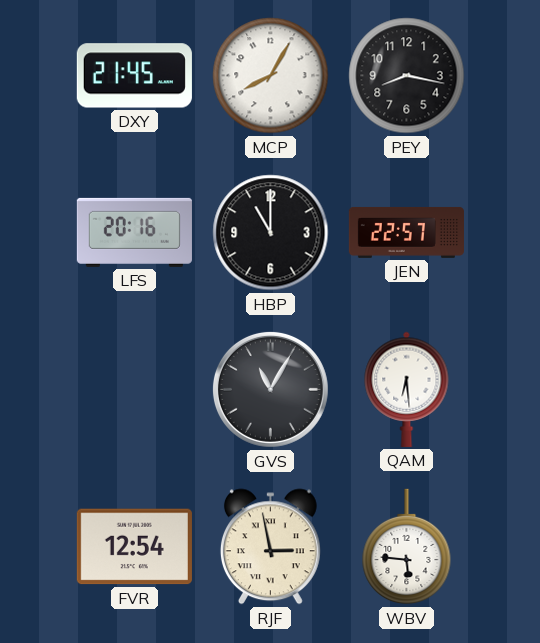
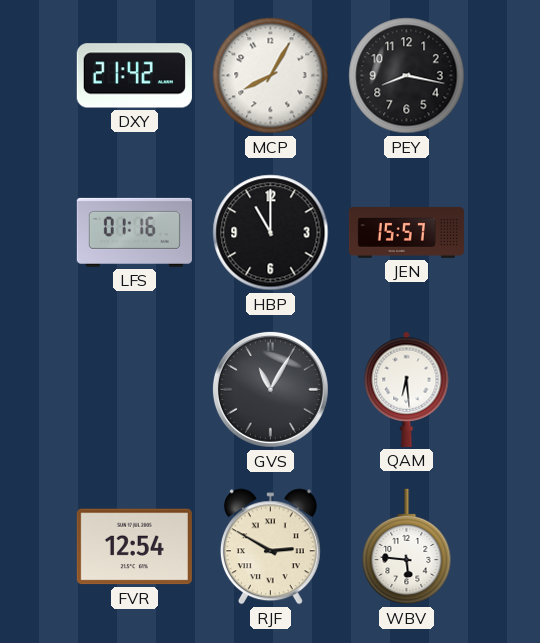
DXY: 21:45 -> 21:42
LFS: 20:16 -> 01:16
JEN: 22:57 -> 15:57
RJF: 2:58 -> 2:50
